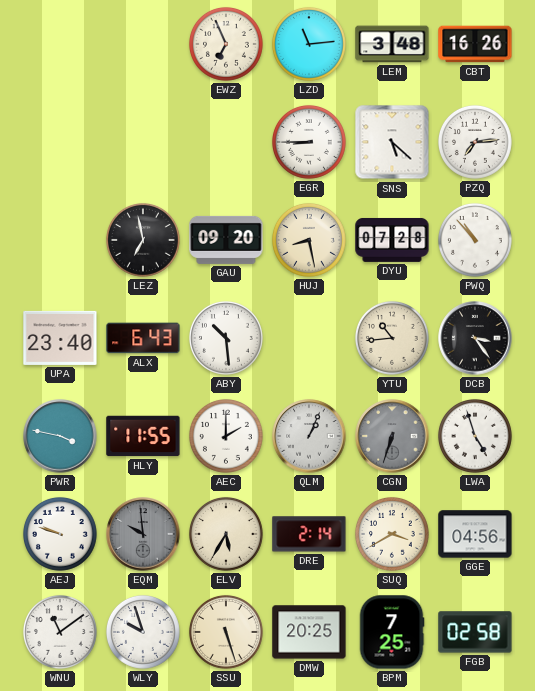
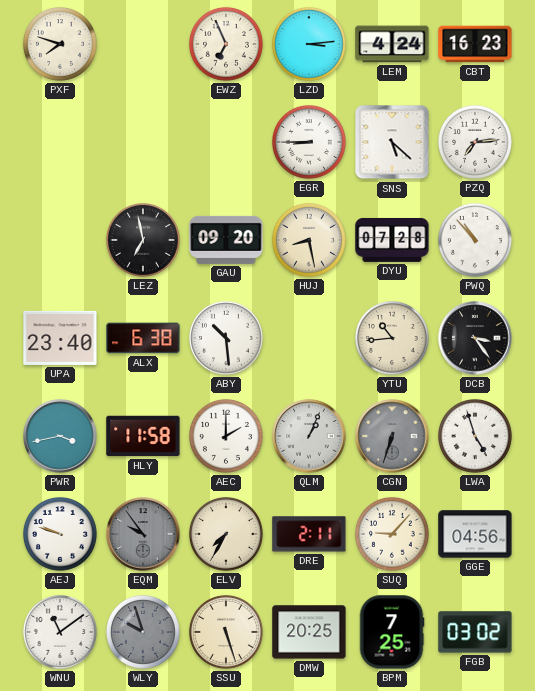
PXF: none -> 7:48
LZD: 11:14 -> 3:14
LEM: 3:48 -> 4:24
CBT: 16:26 -> 16:23
ALX: 6:43 -> 6:38
PWR: 3:47 -> 3:43
HLY: 11:55 -> 11:58
EQM: 9:59 -> 9:54
ELV: 5:35 -> 7:35
DRE: 2:14 -> 2:11
SUQ: 3:40 -> 9:07
WLY dial: white -> grey
FGB: 02:58 -> 03:02
